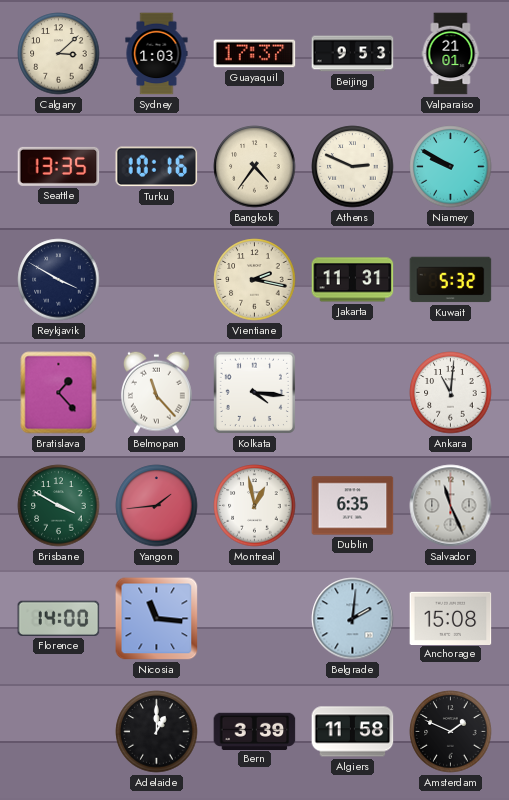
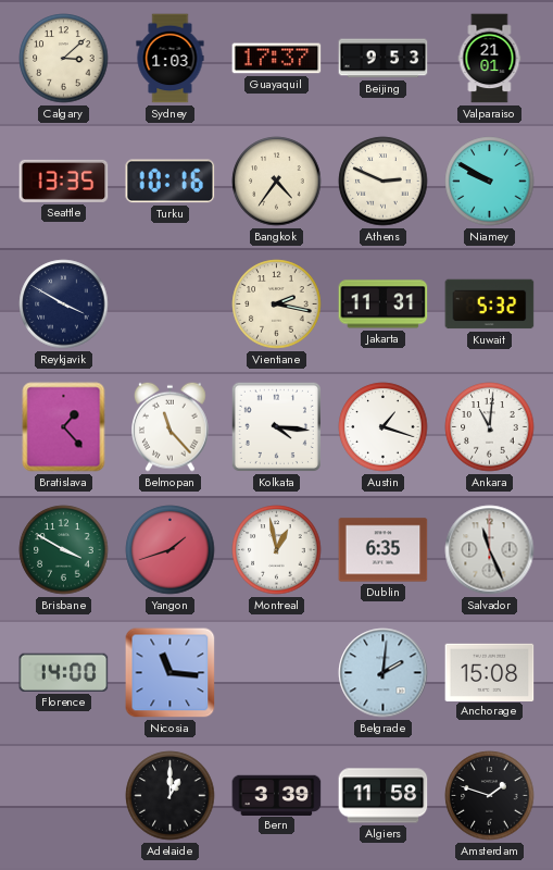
Austin: none -> 1:18
Yangon: 1:44 -> 1:42
Amsterdam: 1:49 -> 1:48
